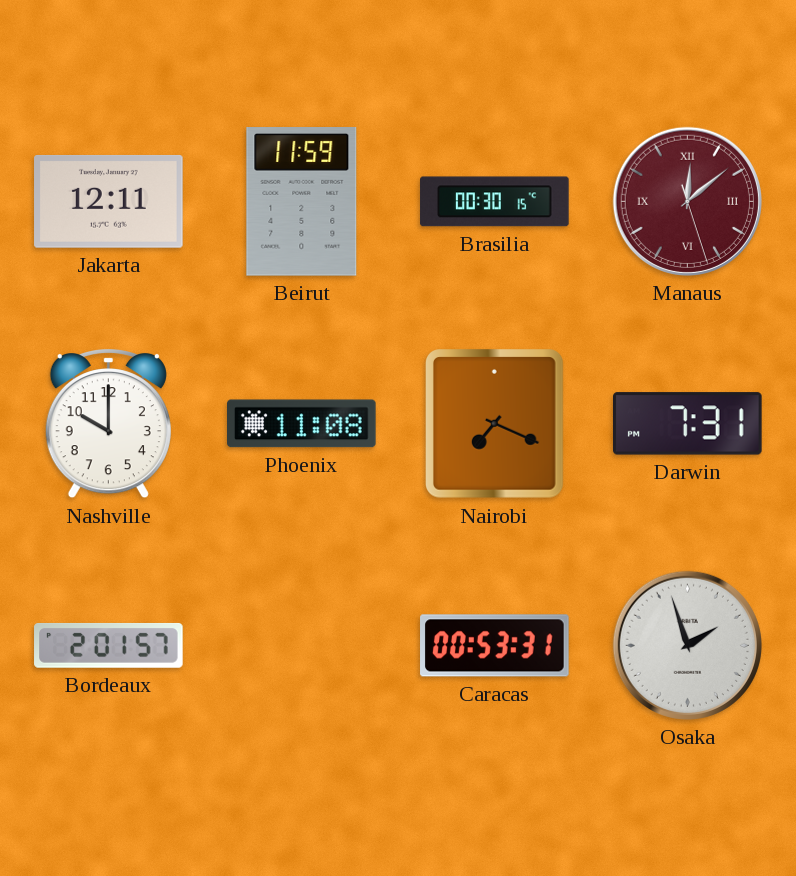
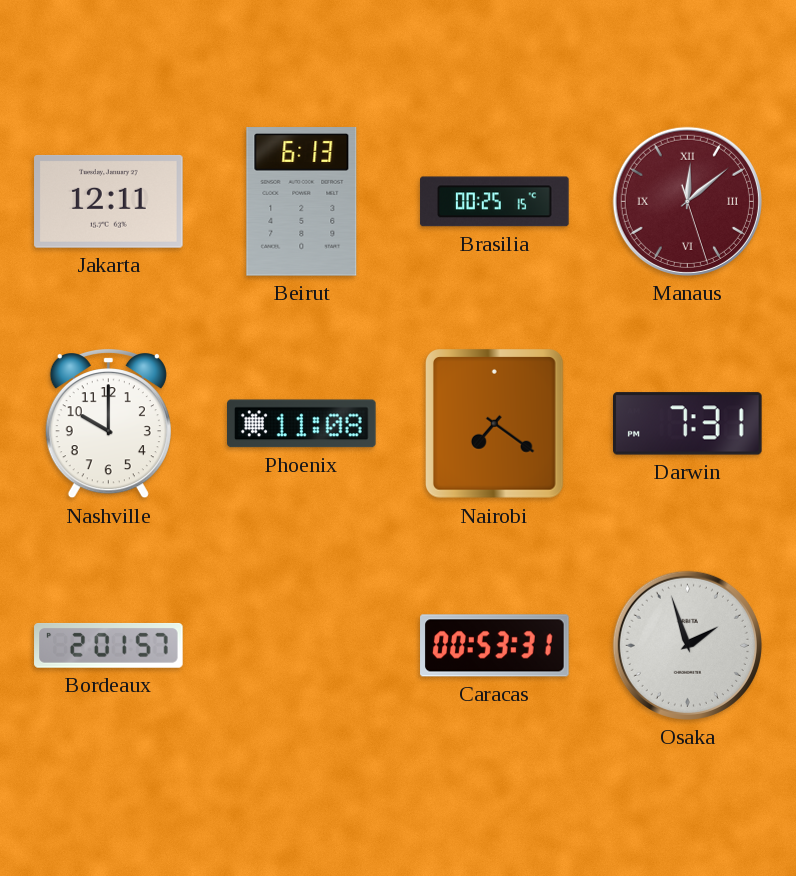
Beirut: 11:59 -> 6:13
Brasilia: 00:30 -> 00:25
Nairobi: 7:19 -> 7:21
